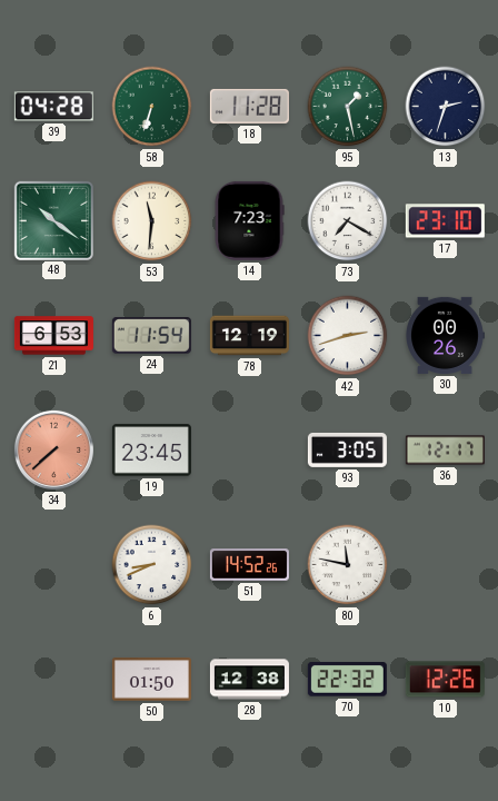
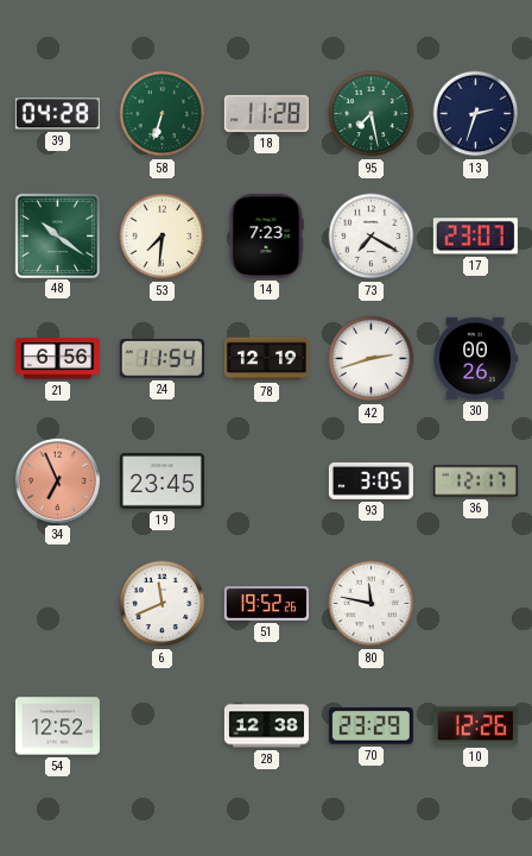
95: 1:28 -> 7:28
53: 11:31 -> 7:31
17: 23:10 -> 23:07
21: 6:53 -> 6:56
34: 7:38 -> 6:56
6: 8:41 -> 11:41
51: 14:52 -> 19:52
54: none -> 12:52
50: 01:50 -> none
70: 22:32 -> 23:29
